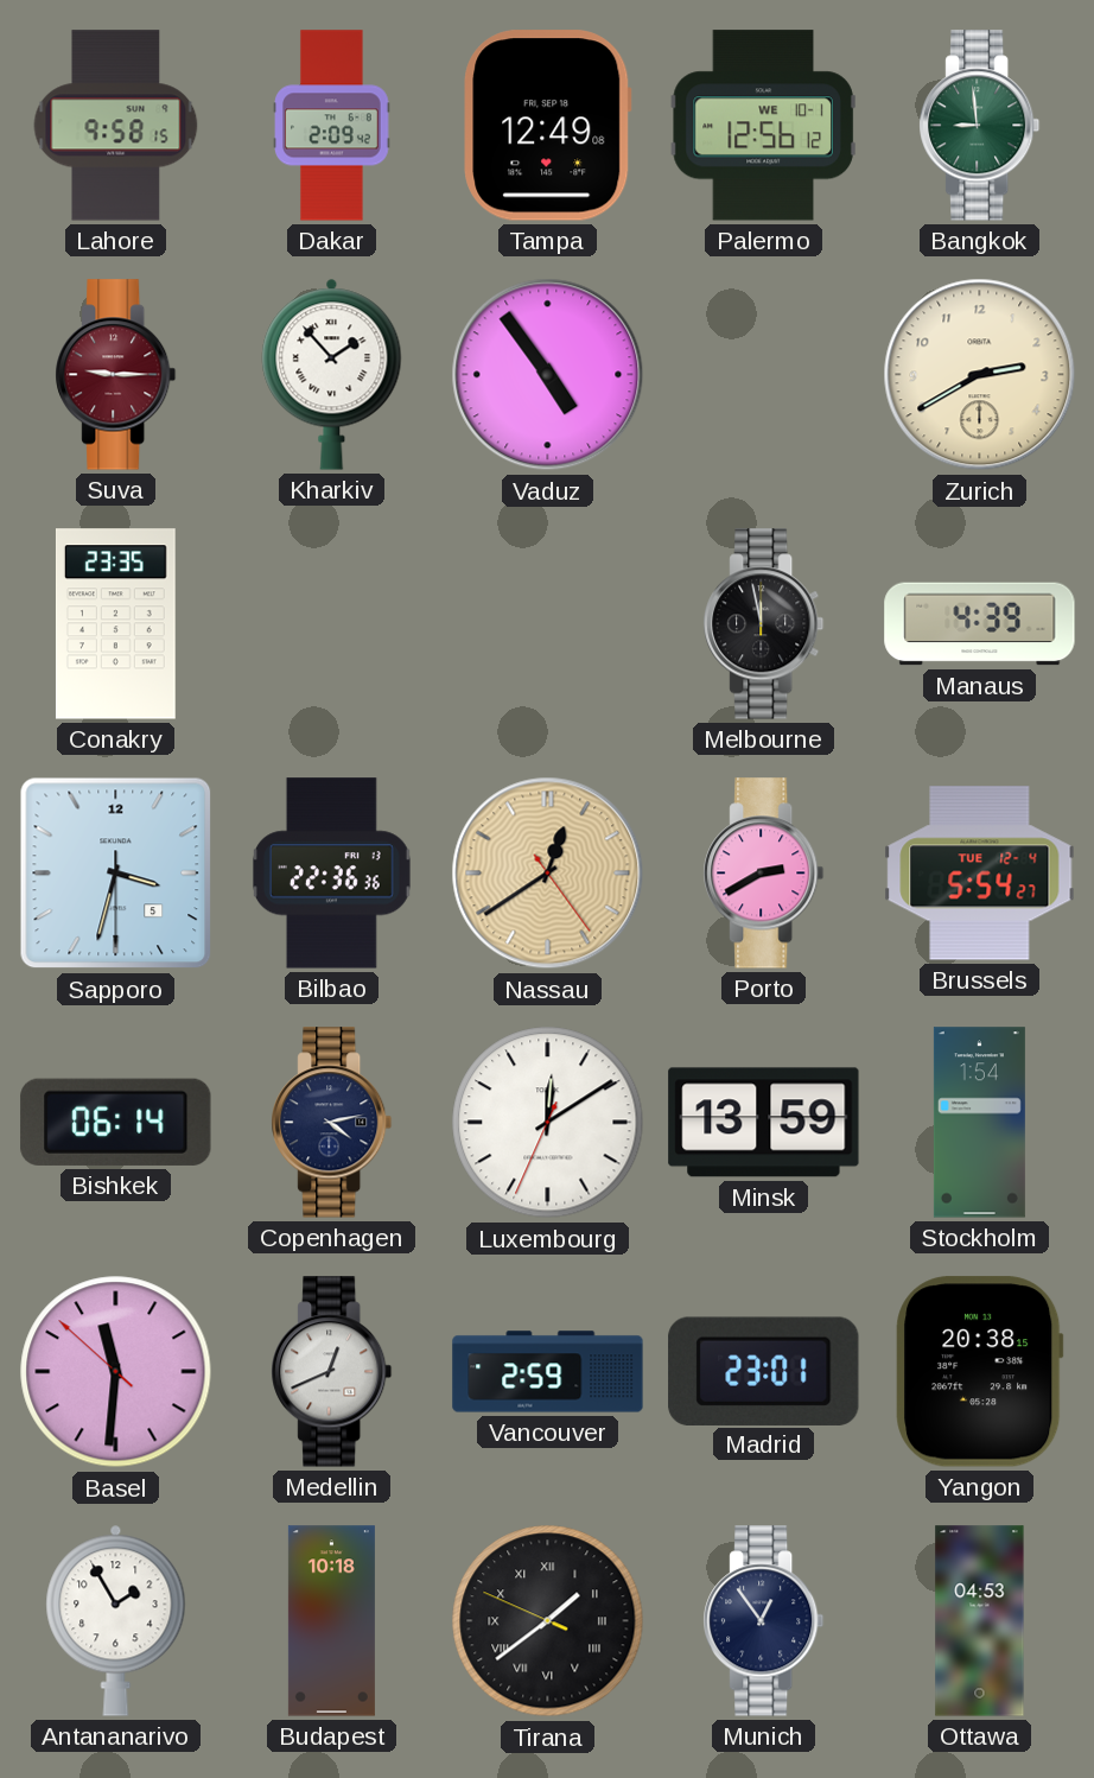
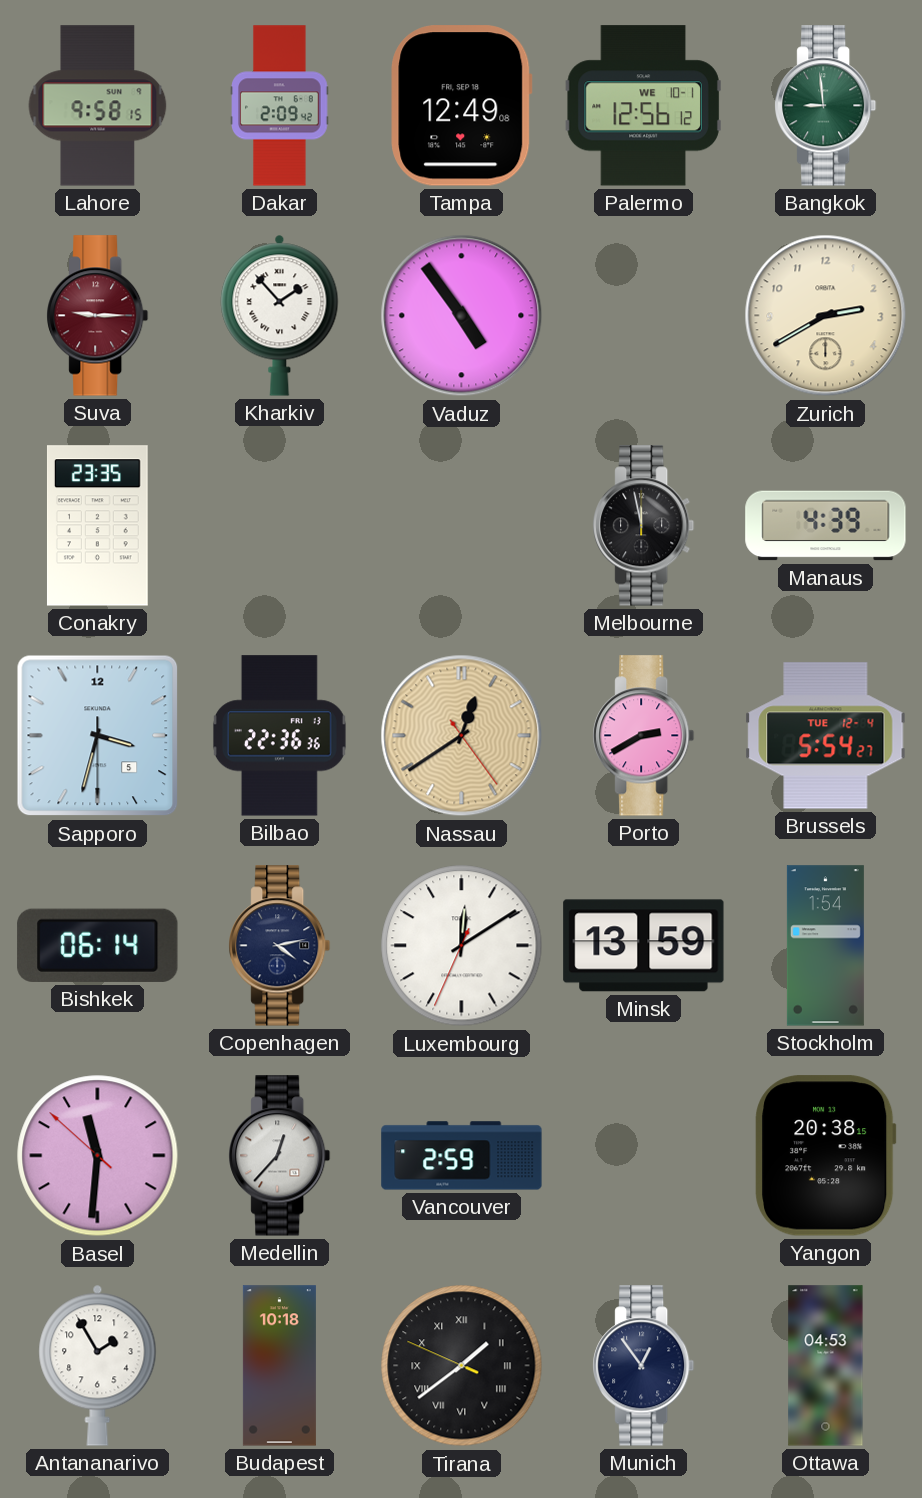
Medellin: 12:41 -> 12:37
Madrid: 23:01 -> none
